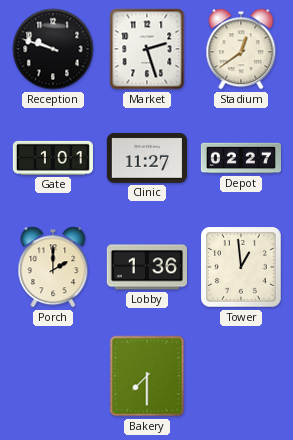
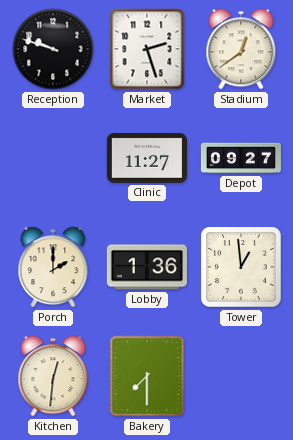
Gate: 1:01 -> none
Depot: 02:27 -> 09:27
Kitchen: none -> 12:31
